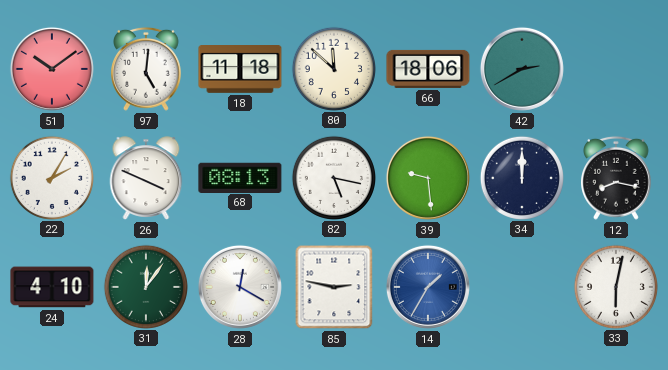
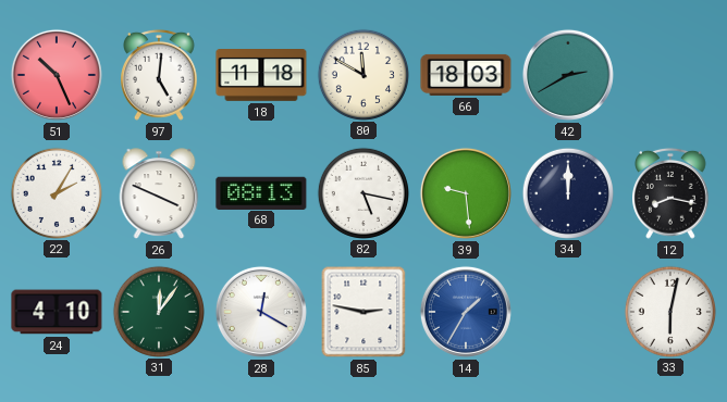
51: 10:09 -> 10:26
80: 11:52 -> 11:50
66: 18:06 -> 18:03
